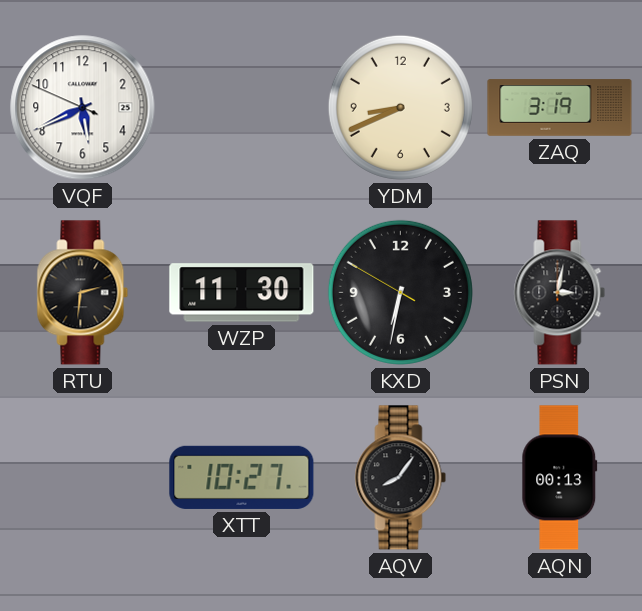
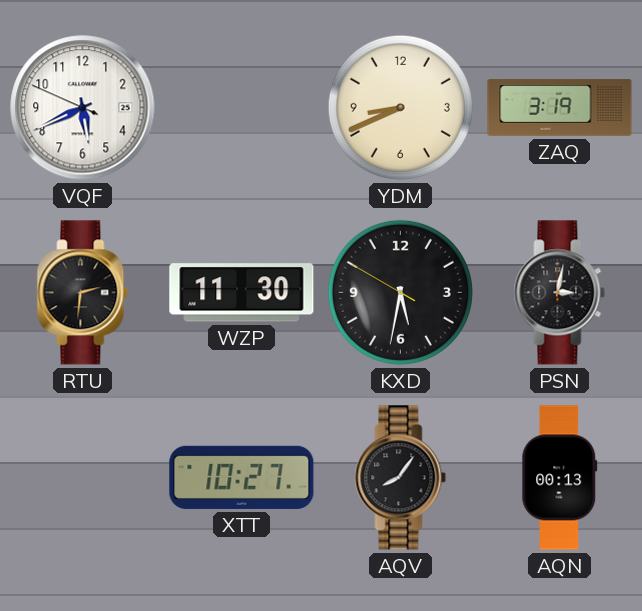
KXD: 6:31 -> 5:31
